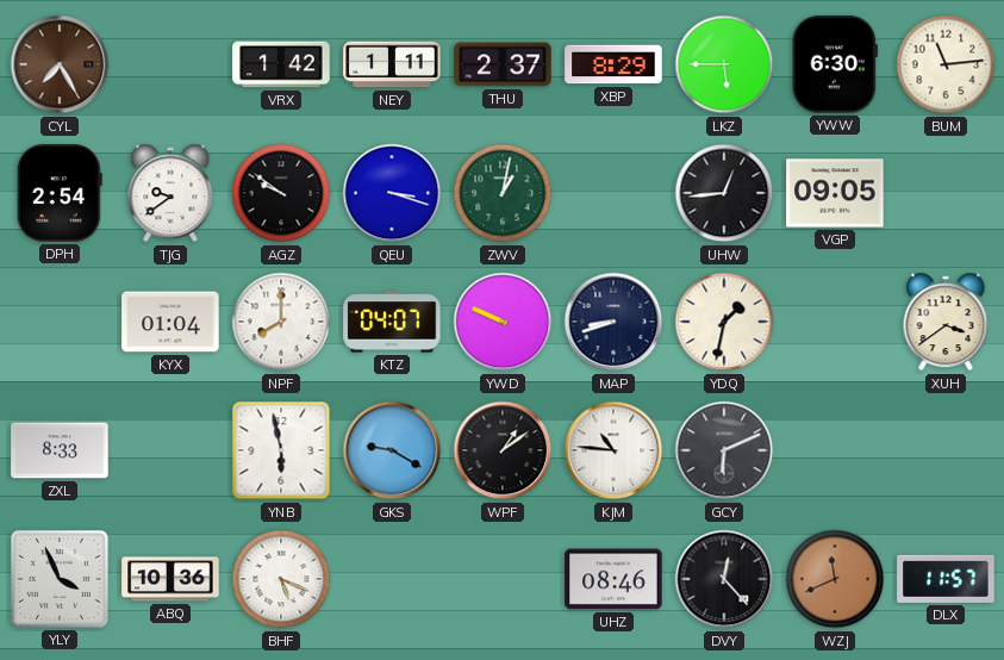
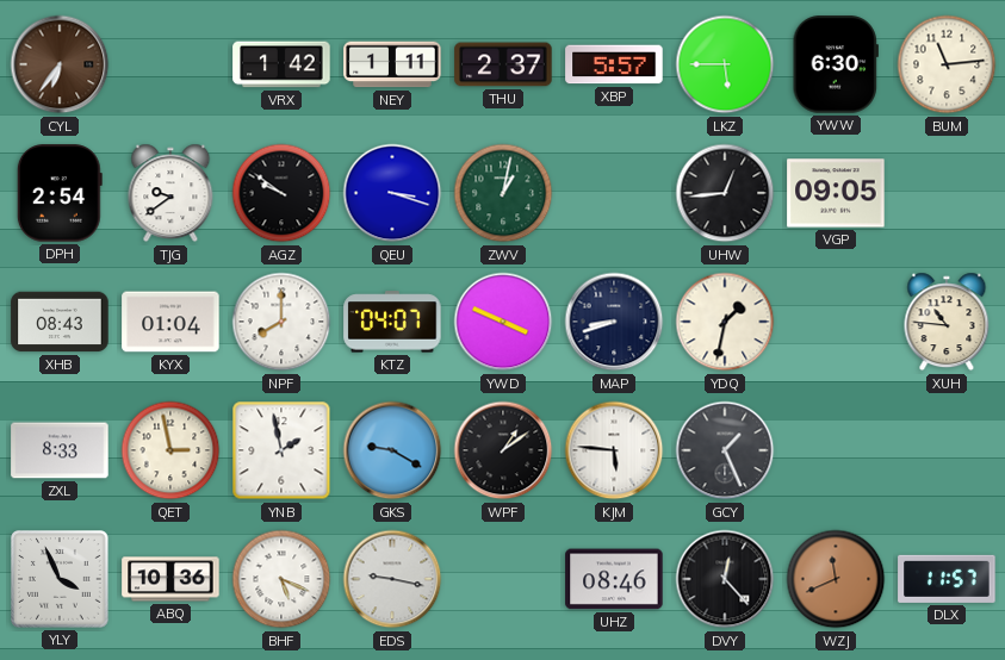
CYL: 7:25 -> 6:36
XBP: 8:29 -> 5:57
XHB: none -> 08:43
YWD: 9:49 -> 3:49
XUH: 3:39 -> 10:46
QET: none -> 2:58
YNB: 5:58 -> 1:58
KJM: 10:46 -> 5:46
GCY: 6:11 -> 1:26
EDS: none -> 9:17
